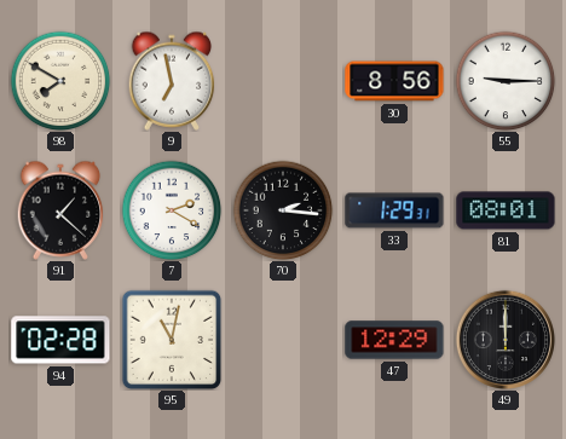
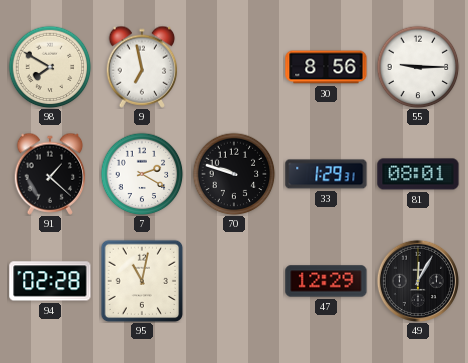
70: 2:16 -> 9:48
49: 12:00 -> 12:05
